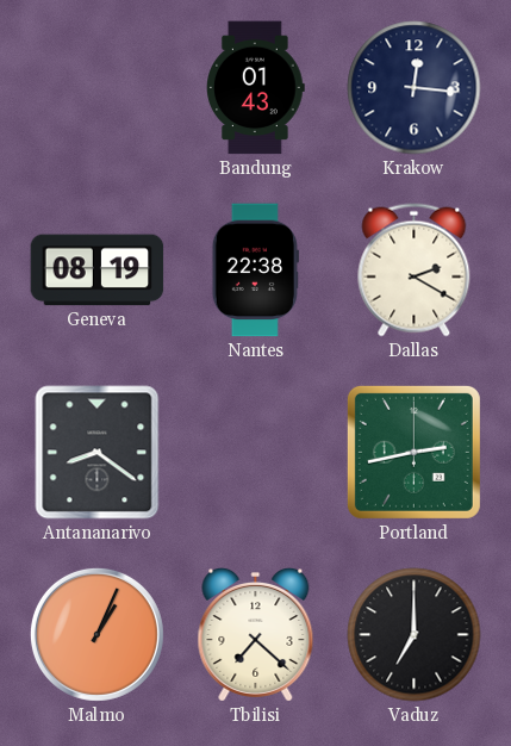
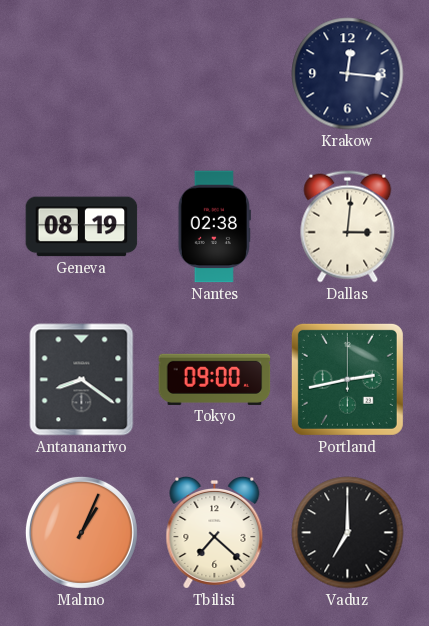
Bandung: 01:43 -> none
Nantes: 22:38 -> 02:38
Dallas: 2:20 -> 3:01
Tokyo: none -> 09:00
